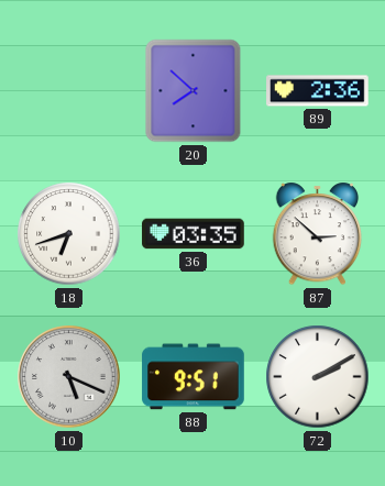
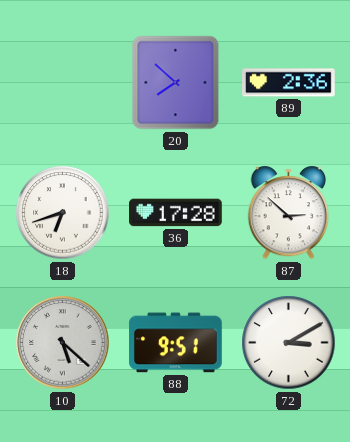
36: 03:35 -> 17:28
10: 5:19 -> 5:22
72: 2:10 -> 3:10
